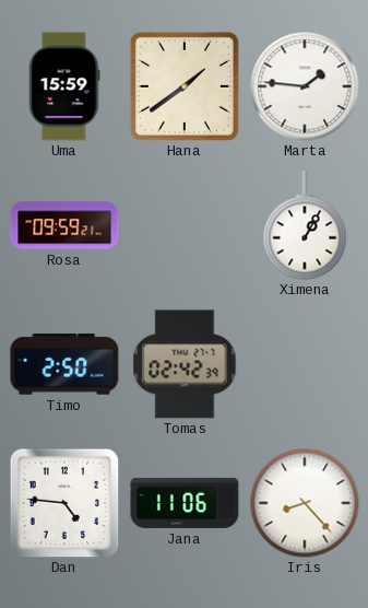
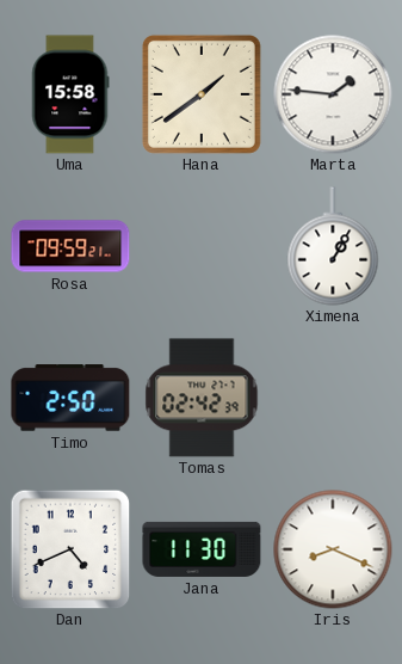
Uma: 15:59 -> 15:58
Dan: 4:46 -> 4:41
Jana: 11:06 -> 11:30
Iris: 8:23 -> 8:19
